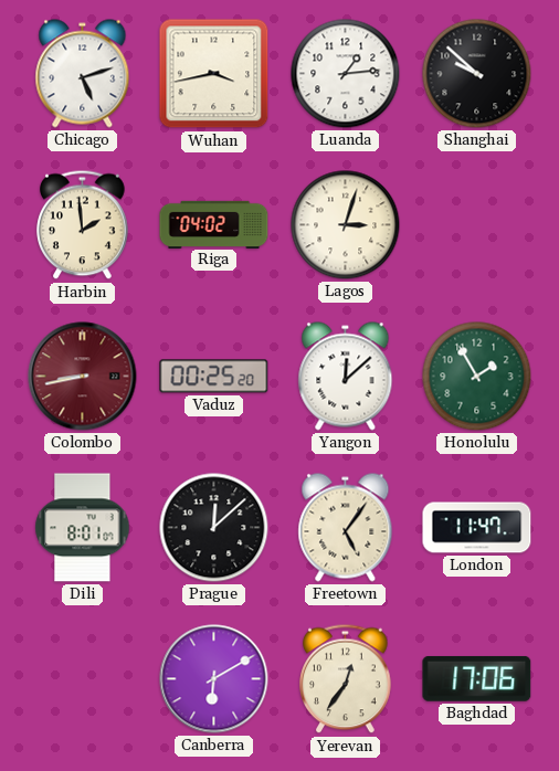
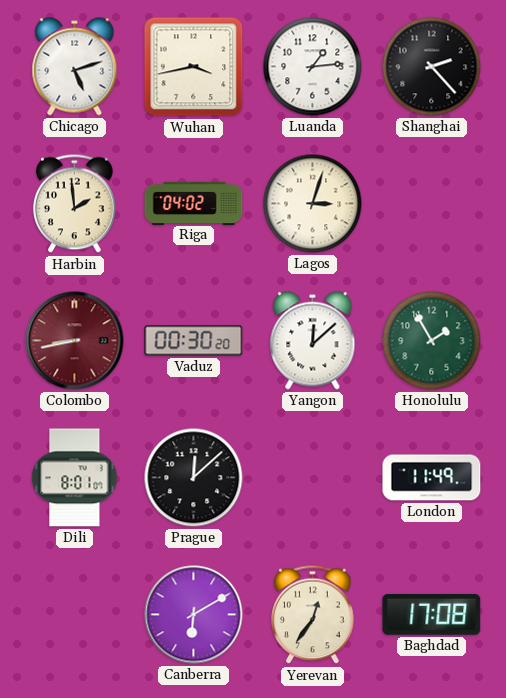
Shanghai: 9:52 -> 2:23
Vaduz: 00:25 -> 00:30
Freetown: 5:06 -> none
London: 11:47 -> 11:49
Baghdad: 17:06 -> 17:08
